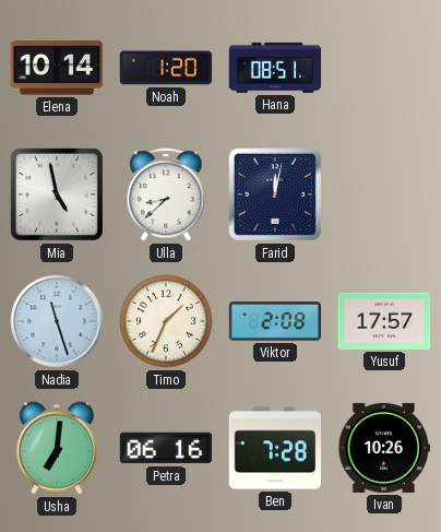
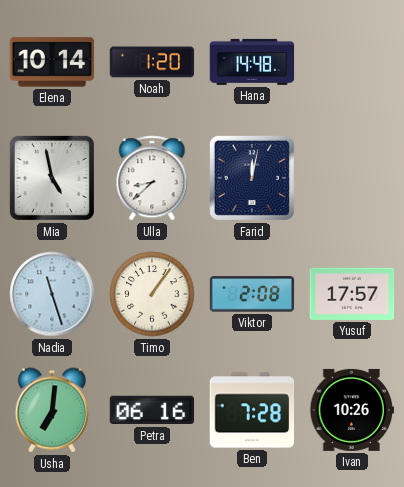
Hana: 08:51 -> 14:48
Timo: 1:34 -> 1:06
